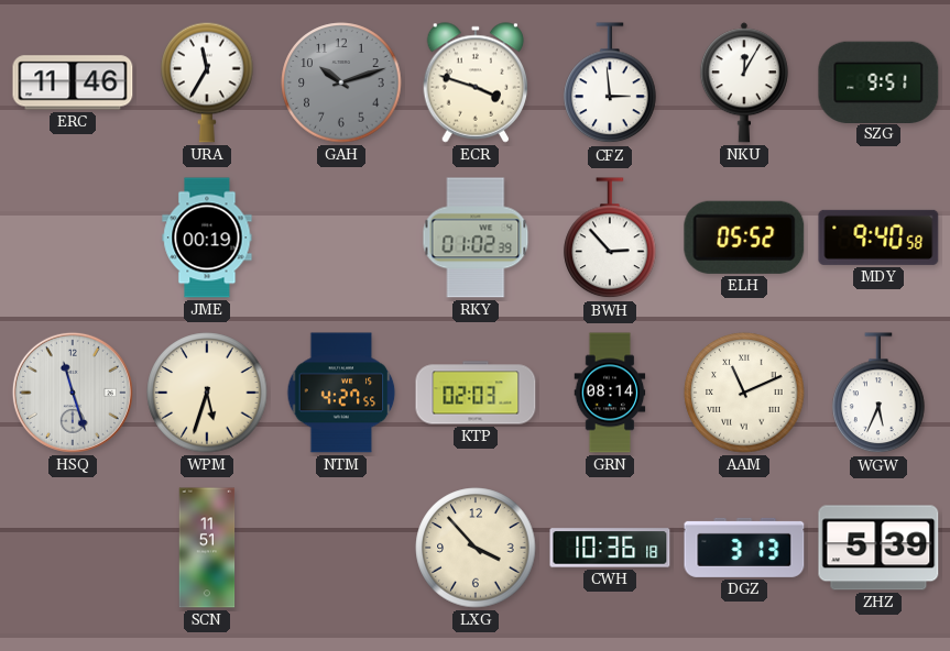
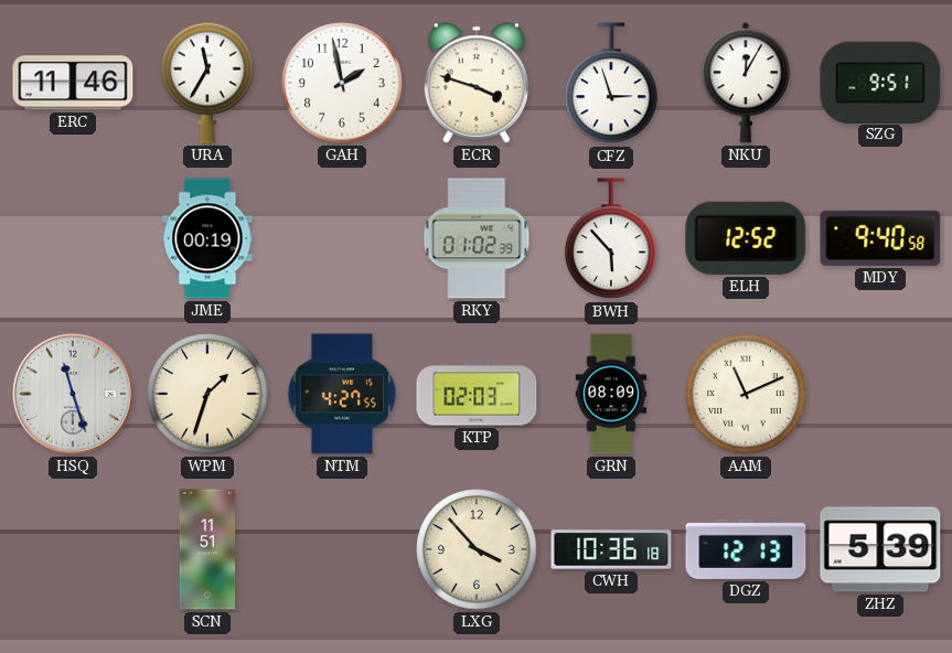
GAH: 10:12 -> 1:58
GAH dial: grey -> white
CFZ: 2:59 -> 2:57
BWH: 2:53 -> 5:53
ELH: 05:52 -> 12:52
WPM: 5:33 -> 1:33
GRN: 08:14 -> 08:09
WGW: 5:34 -> none
DGZ: 3:13 -> 12:13
